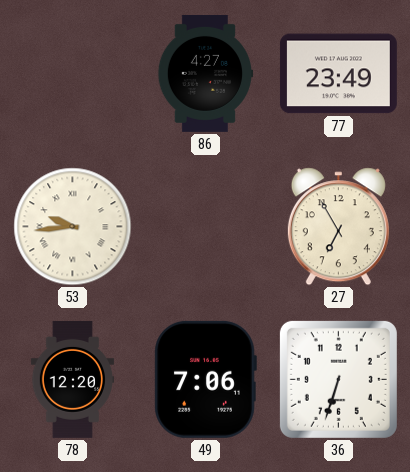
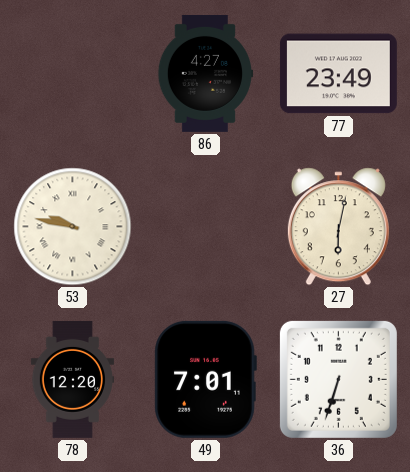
53: 9:44 -> 9:47
27: 6:55 -> 6:02
49: 7:06 -> 7:01
